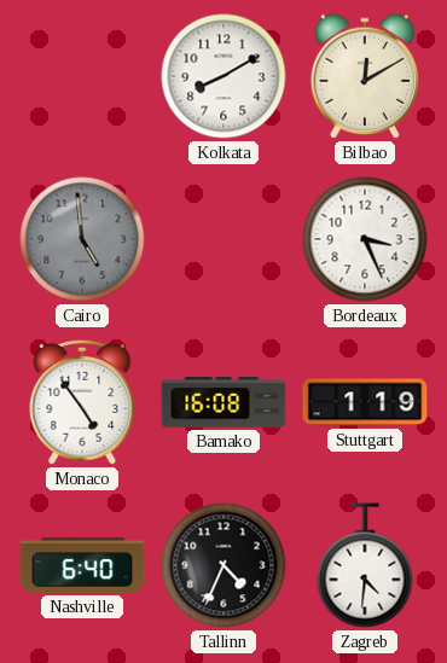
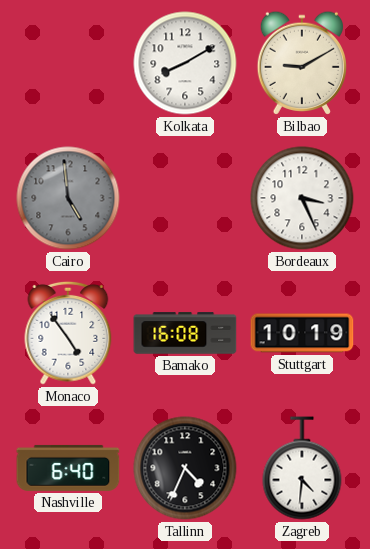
Bilbao: 12:10 -> 9:10
Stuttgart: 1:19 -> 10:19
